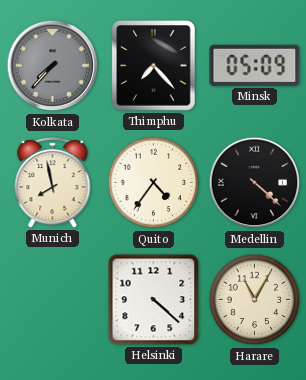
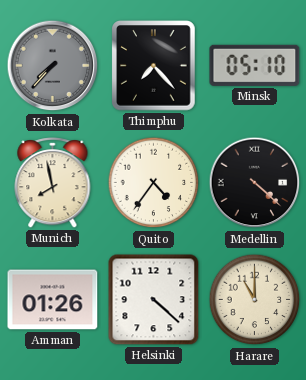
Minsk: 05:09 -> 05:10
Amman: none -> 01:26
Harare: 11:05 -> 11:00
